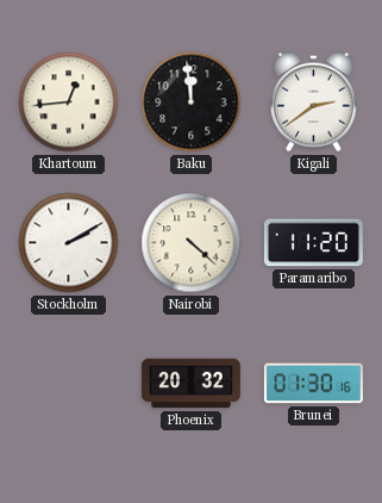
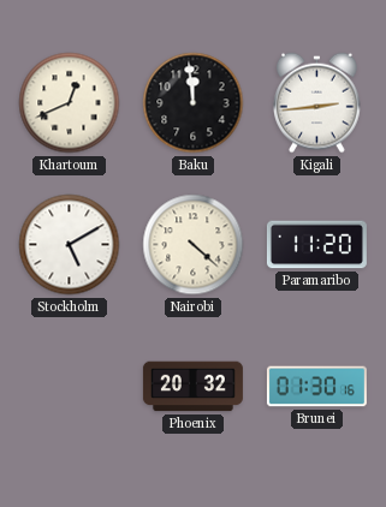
Khartoum: 12:44 -> 12:41
Kigali: 2:39 -> 2:44
Stockholm: 2:10 -> 5:10
